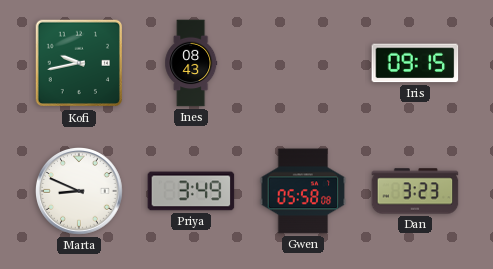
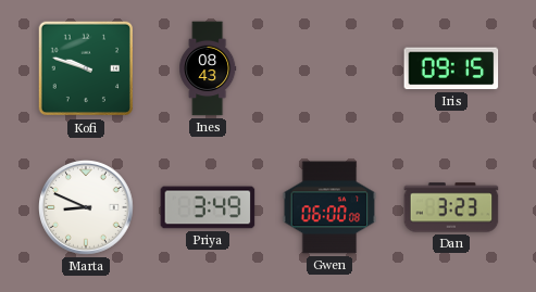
Kofi: 9:43 -> 9:48
Gwen: 05:58 -> 06:00
